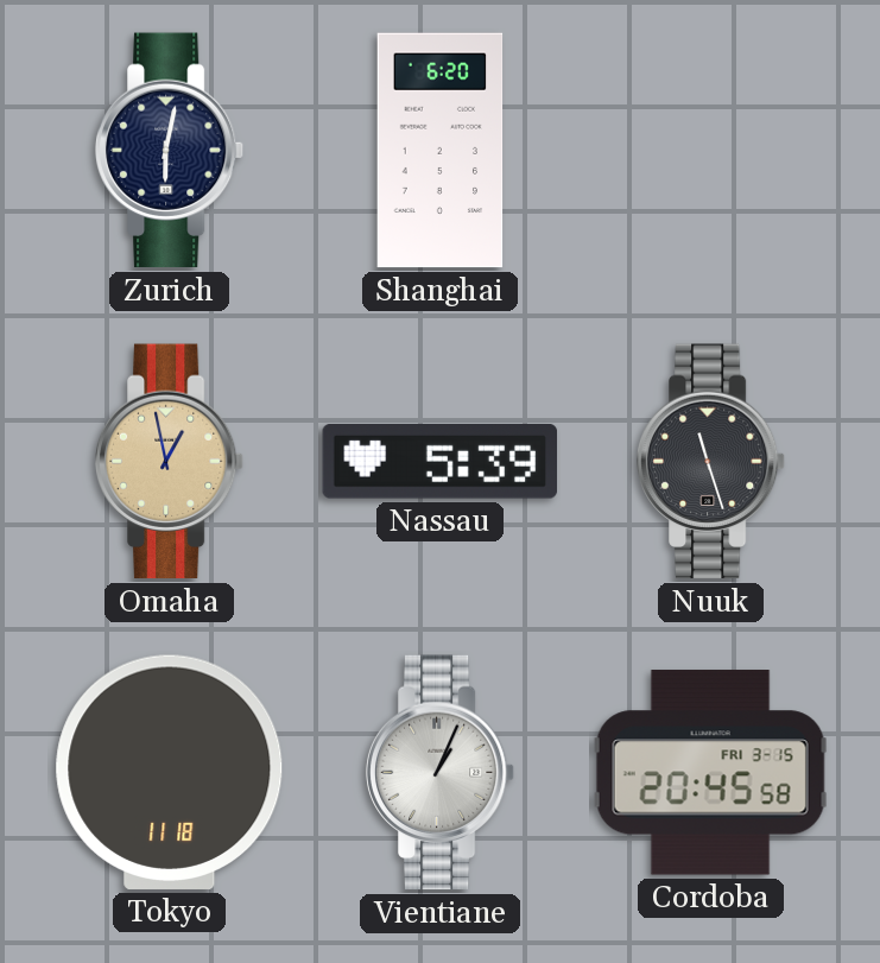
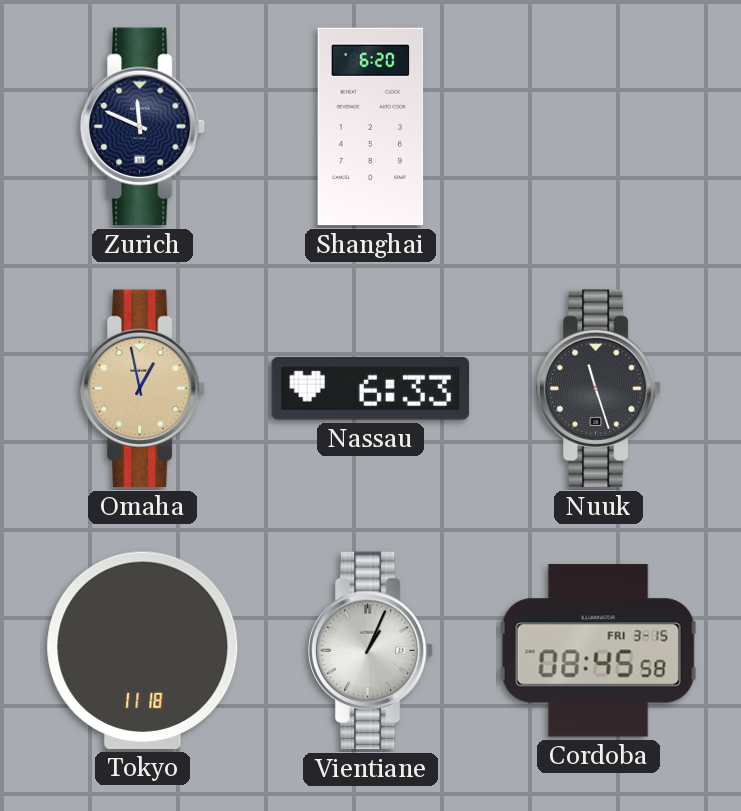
Zurich: 6:02 -> 11:49
Nassau: 5:39 -> 6:33
Cordoba: 20:45 -> 08:45
